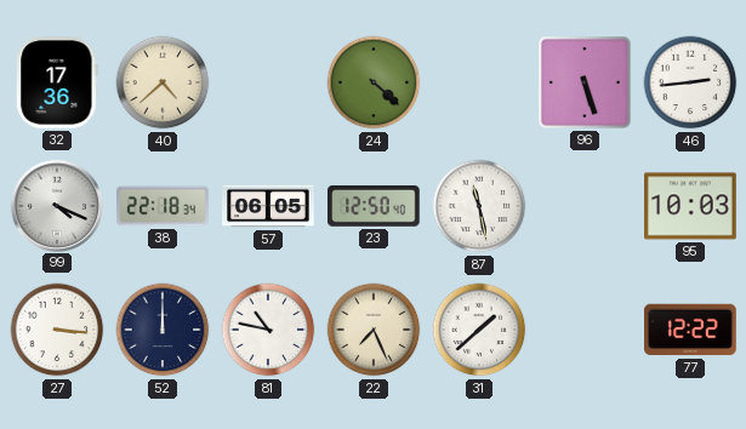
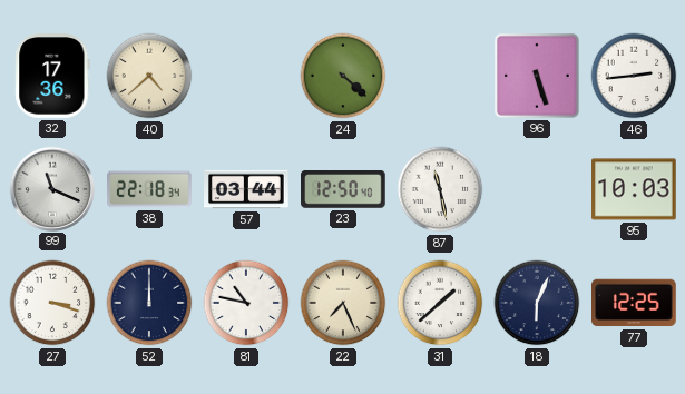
99: 4:19 -> 11:19
57: 06:05 -> 03:44
27: 3:16 -> 3:18
18: none -> 6:04
77: 12:22 -> 12:25
